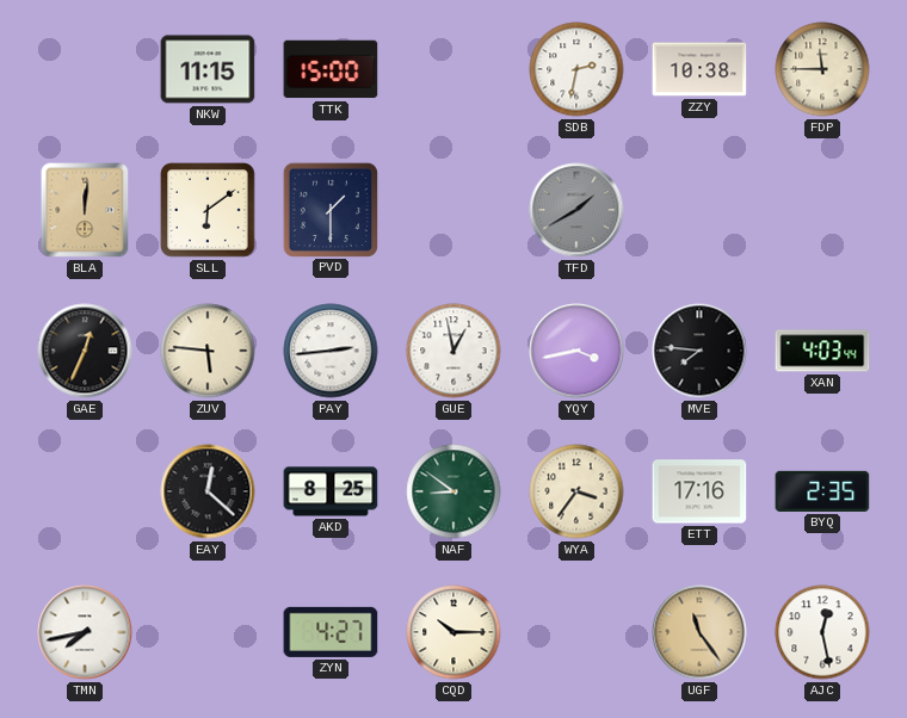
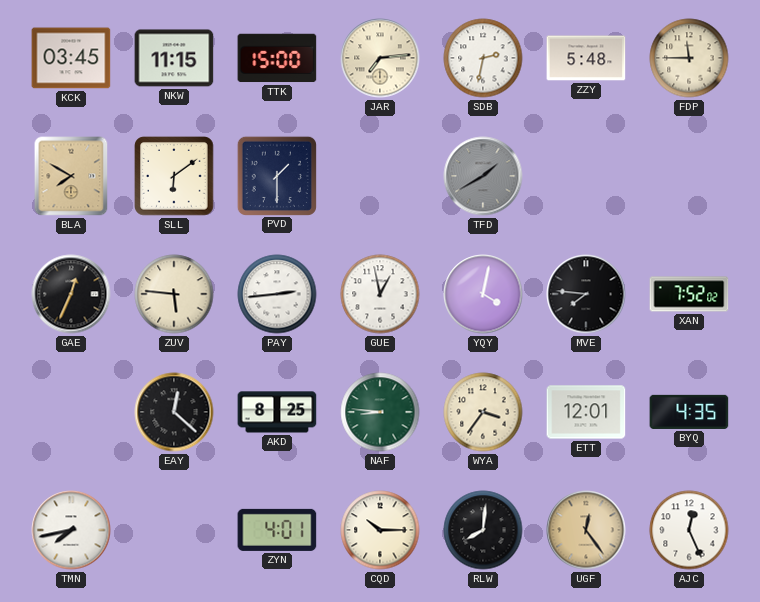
KCK: none -> 03:45
JAR: none -> 7:14
ZZY: 10:38 -> 5:48
BLA: 12:01 -> 7:50
YQY: 3:43 -> 4:02
XAN: 4:03 -> 7:52
NAF: 8:51 -> 8:46
ETT: 17:16 -> 12:01
BYQ: 2:35 -> 4:35
ZYN: 4:27 -> 4:01
RLW: none -> 8:01
UGF: 11:24 -> 12:24
AJC: 12:28 -> 12:26
